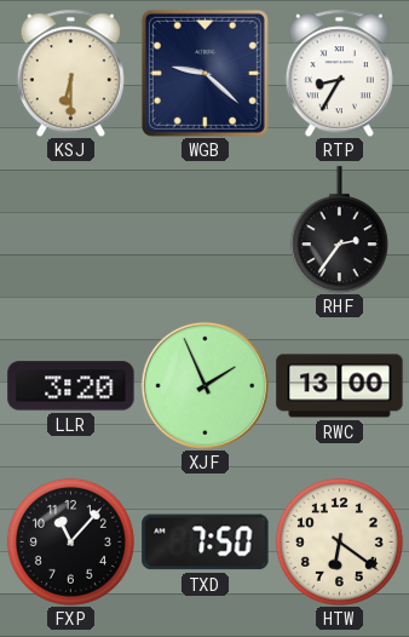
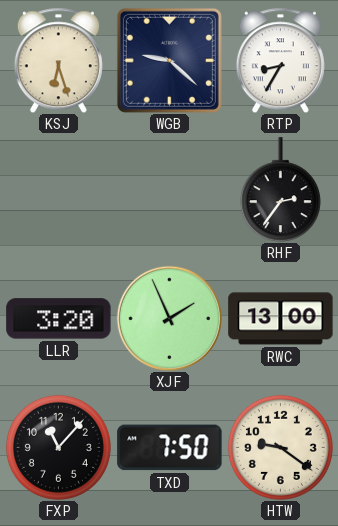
KSJ: 6:30 -> 6:27
HTW: 6:21 -> 9:21
